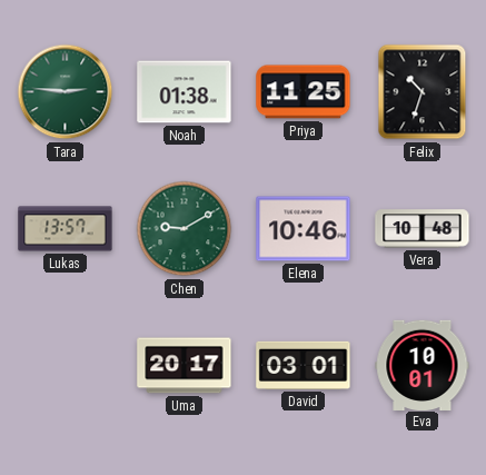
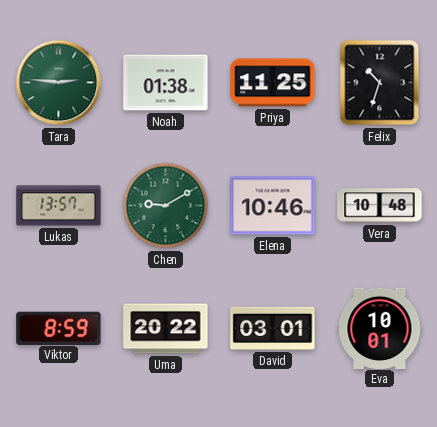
Viktor: none -> 8:59
Uma: 20:17 -> 20:22
